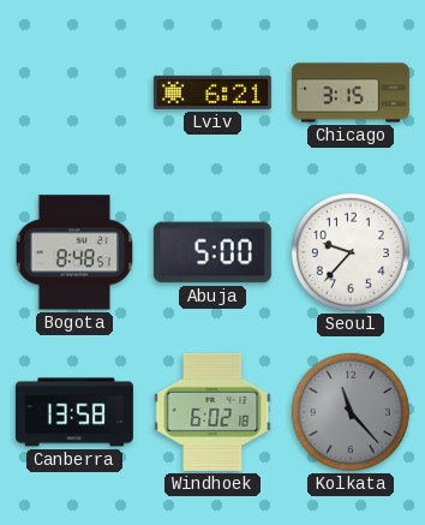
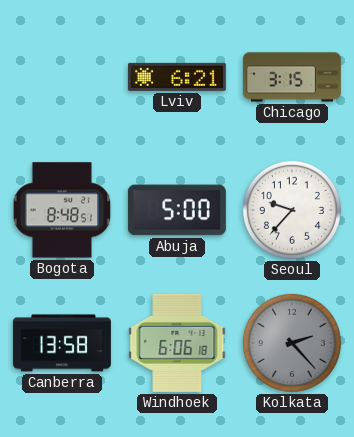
Windhoek: 6:02 -> 6:06
Kolkata: 11:23 -> 2:23
